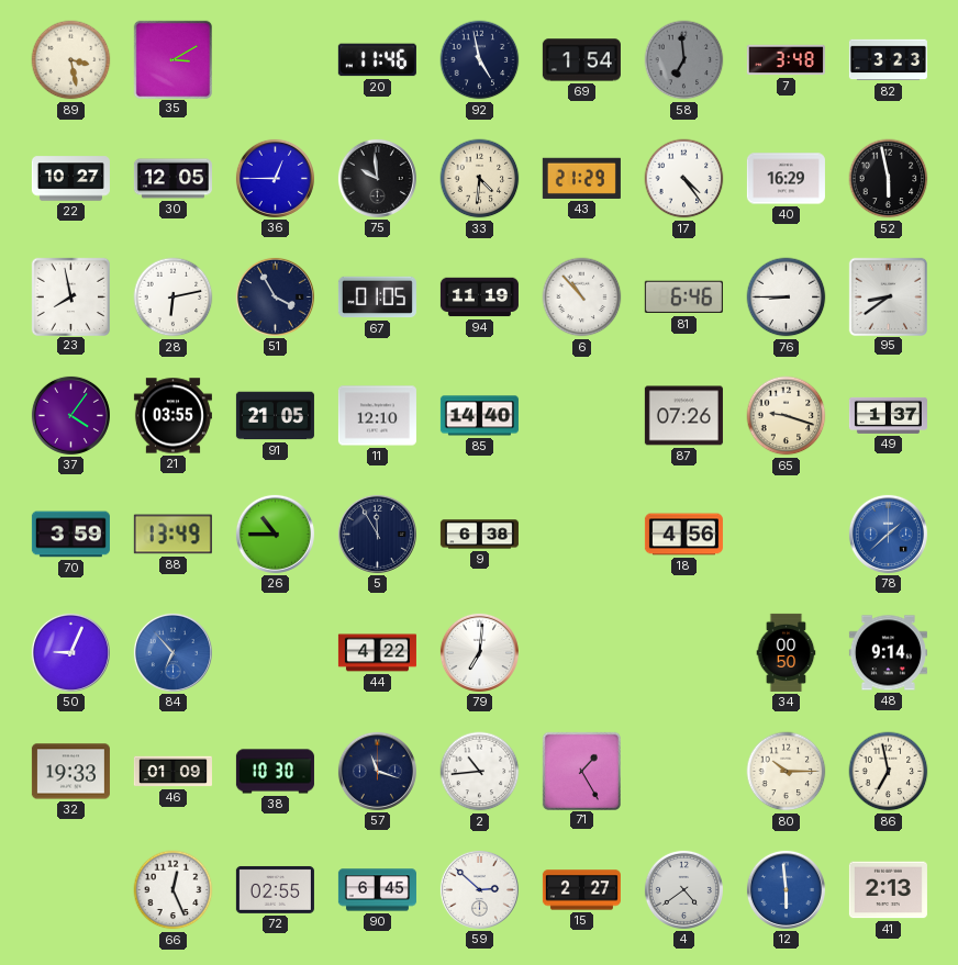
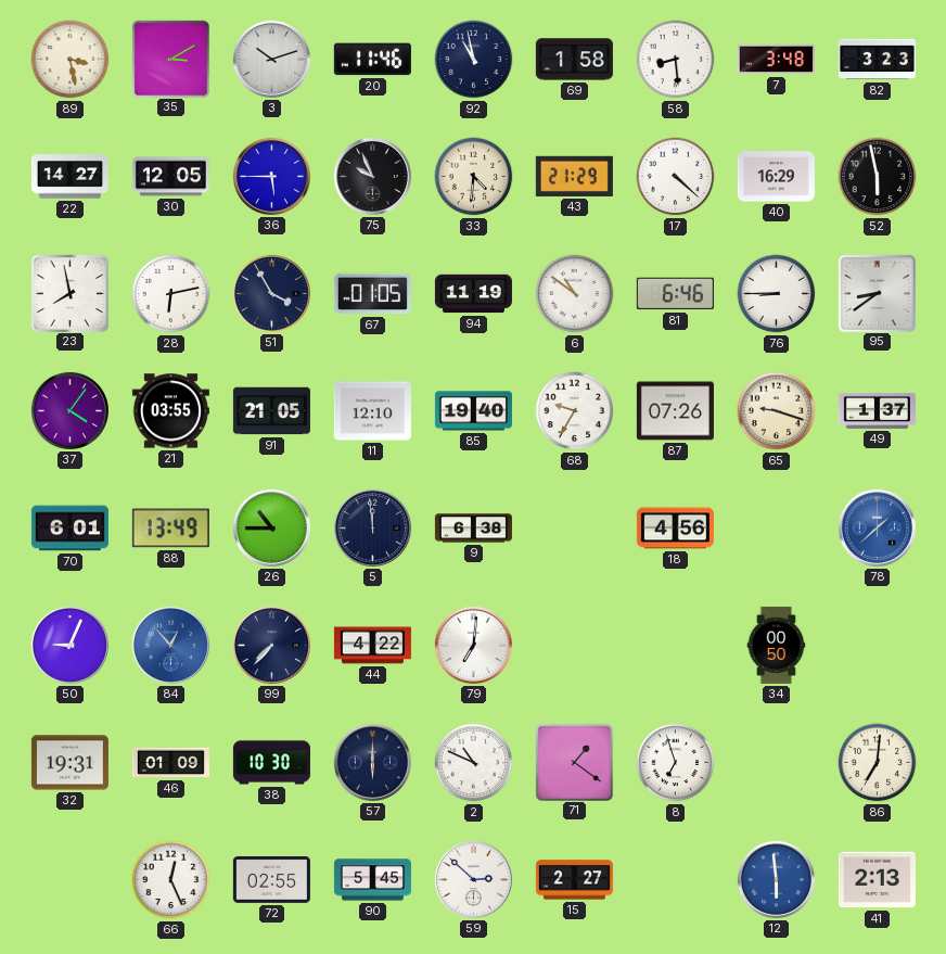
3: none -> 10:12
92: 4:58 -> 10:58
69: 1:54 -> 1:58
58: 6:59 -> 8:29
58 dial: grey -> white
22: 10:27 -> 14:27
36: 12:45 -> 5:45
75: 9:59 -> 9:56
17: 4:24 -> 4:22
6: 10:53 -> 10:51
85: 14:40 -> 19:40
68: none -> 9:35
70: 3:59 -> 6:01
5: 11:55 -> 11:59
84: 6:53 -> 12:53
99: none -> 7:37
48: 9:14 -> none
32: 19:33 -> 19:31
57: 11:18 -> 6:00
2: 10:44 -> 10:49
71: 1:25 -> 1:21
8: none -> 6:57
80: 10:15 -> none
86: 6:58 -> 7:01
90: 6:45 -> 5:45
4: 4:39 -> none
